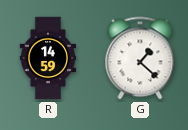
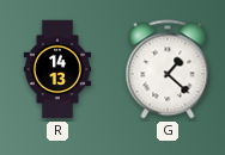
R: 14:59 -> 14:13
